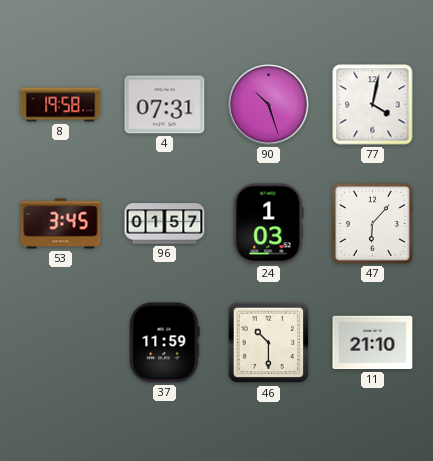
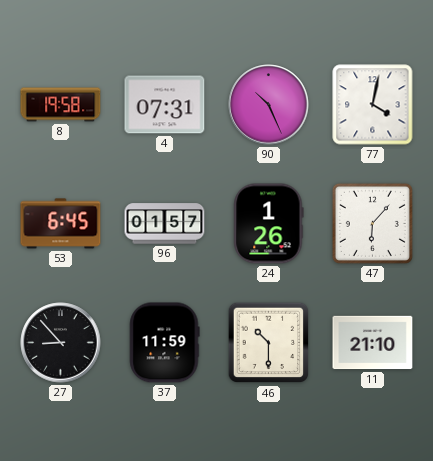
90: 10:27 -> 10:26
53: 3:45 -> 6:45
24: 1:03 -> 1:26
27: none -> 8:53
